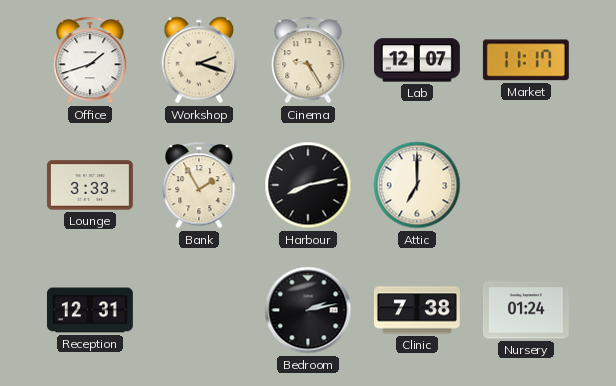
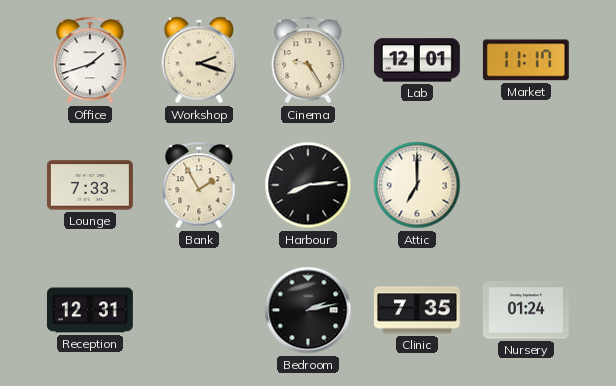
Lab: 12:07 -> 12:01
Lounge: 3:33 -> 7:33
Harbour: 8:13 -> 8:14
Clinic: 7:38 -> 7:35
